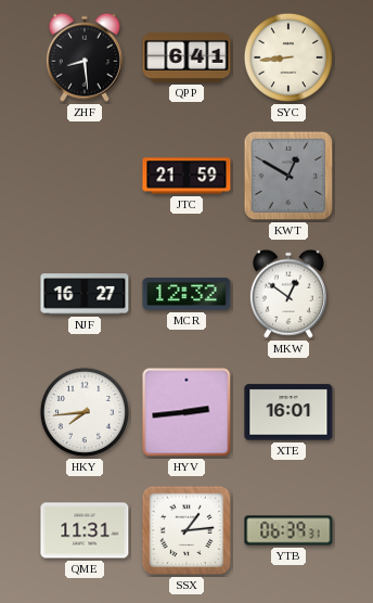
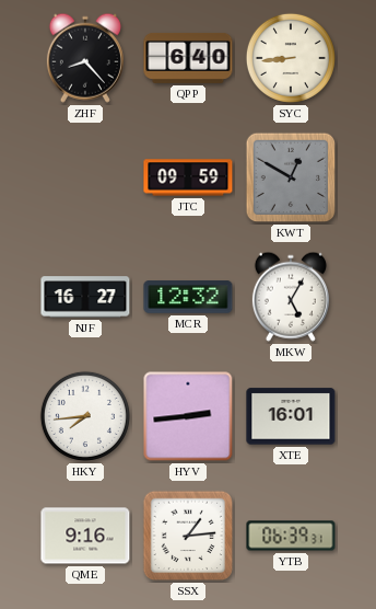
ZHF: 8:29 -> 8:23
QPP: 6:41 -> 6:40
JTC: 21:59 -> 09:59
MKW: 12:51 -> 5:05
QME: 11:31 -> 9:16
